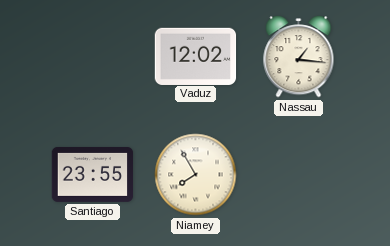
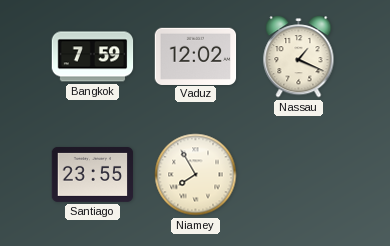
Bangkok: none -> 7:59
Nassau: 1:16 -> 1:19
